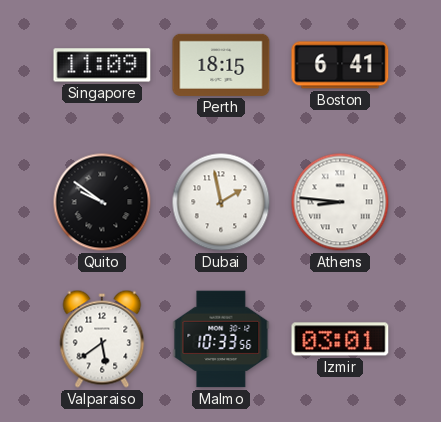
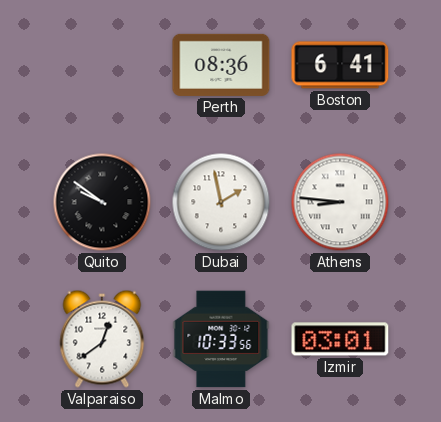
Singapore: 11:09 -> none
Perth: 18:15 -> 08:36
Valparaiso: 5:39 -> 12:39
